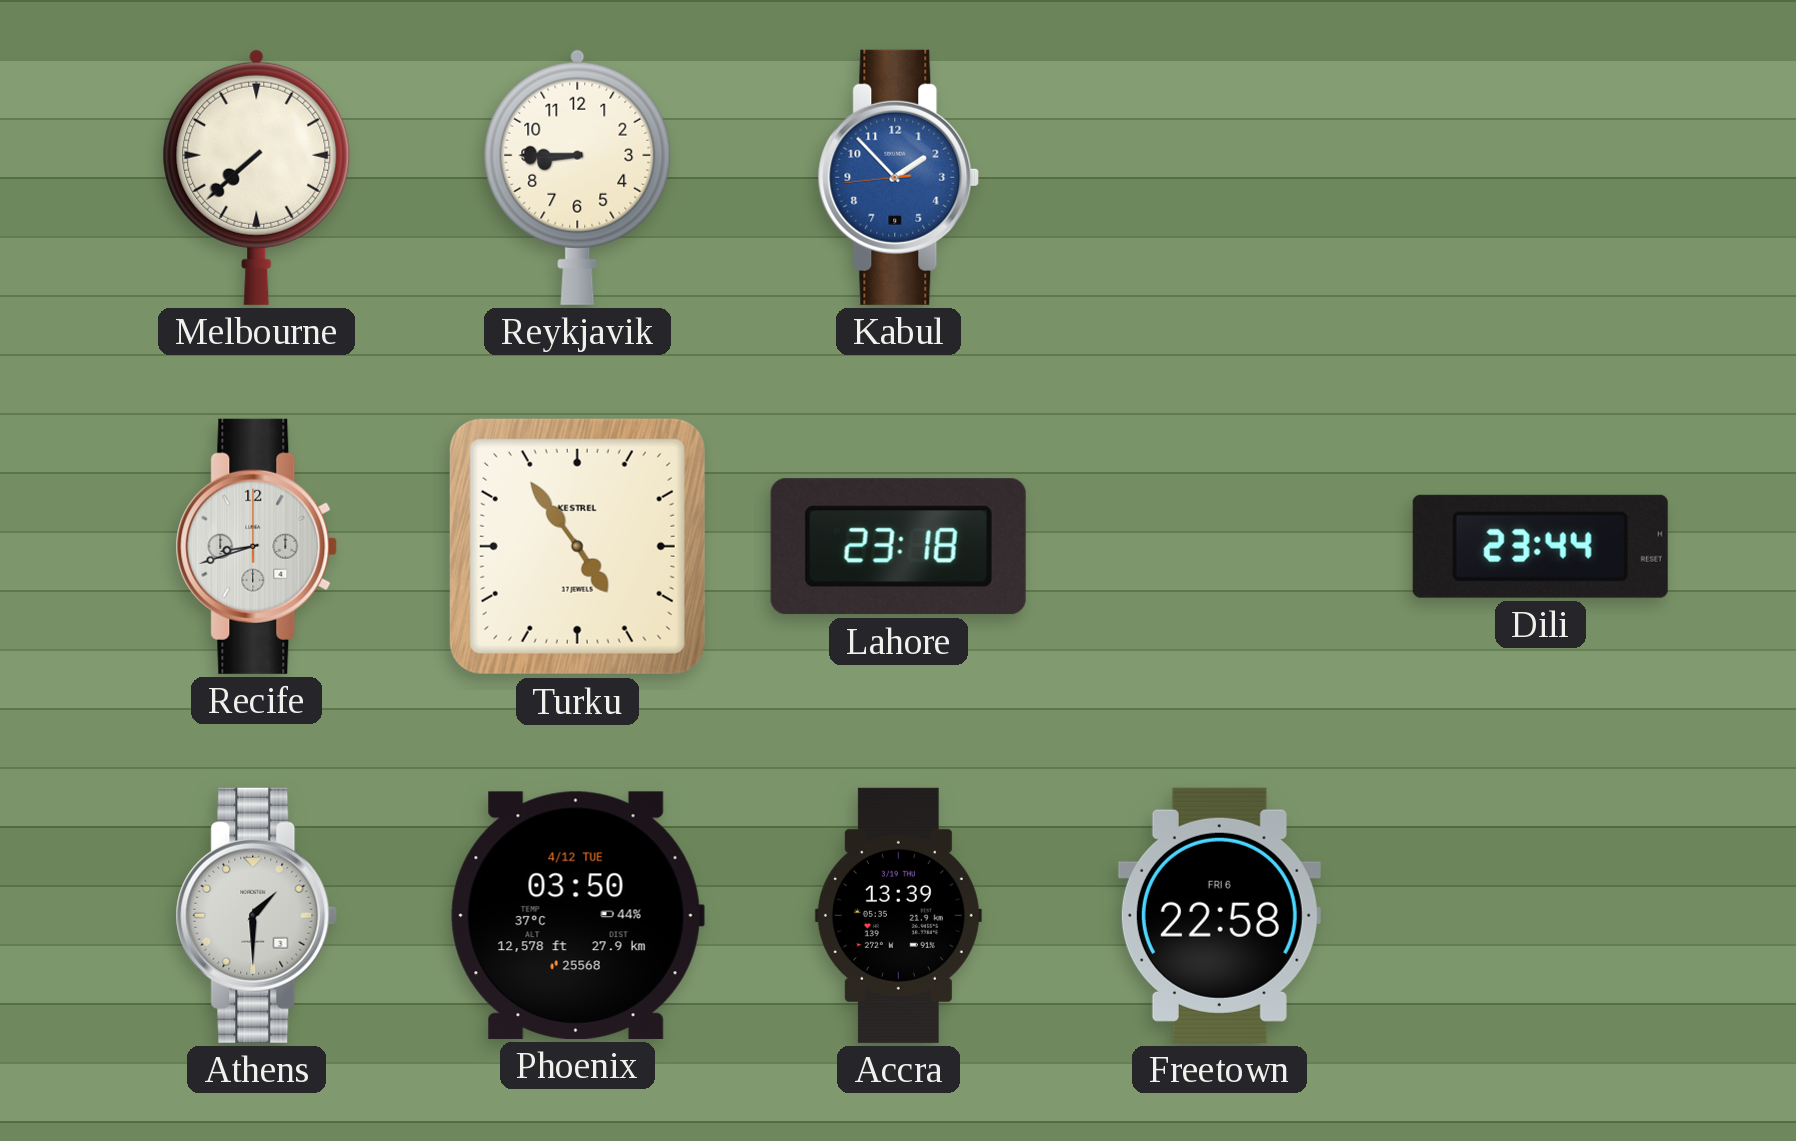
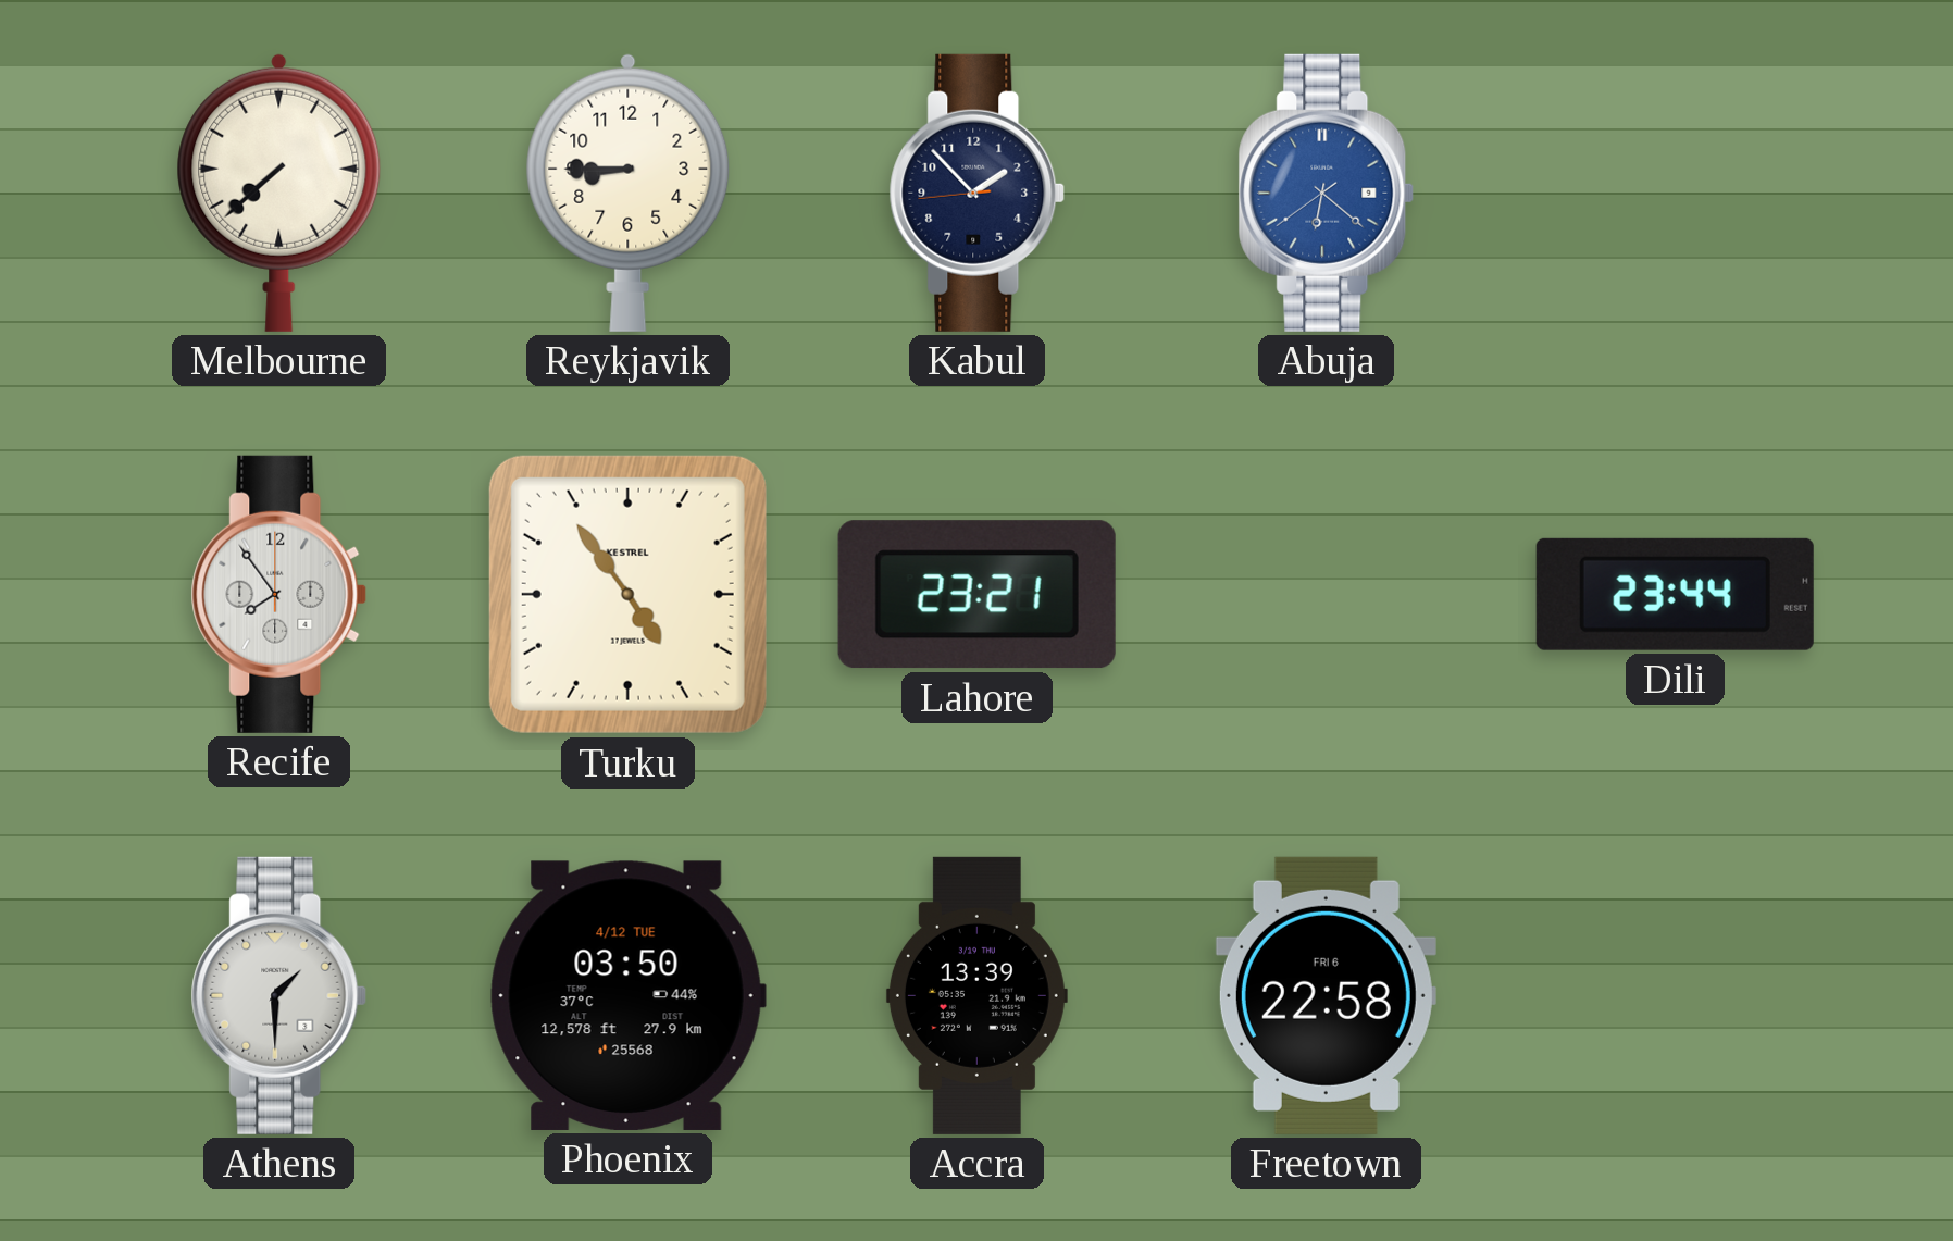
Kabul dial: blue -> navy
Abuja: none -> 6:21
Recife: 8:42 -> 7:54
Lahore: 23:18 -> 23:21
